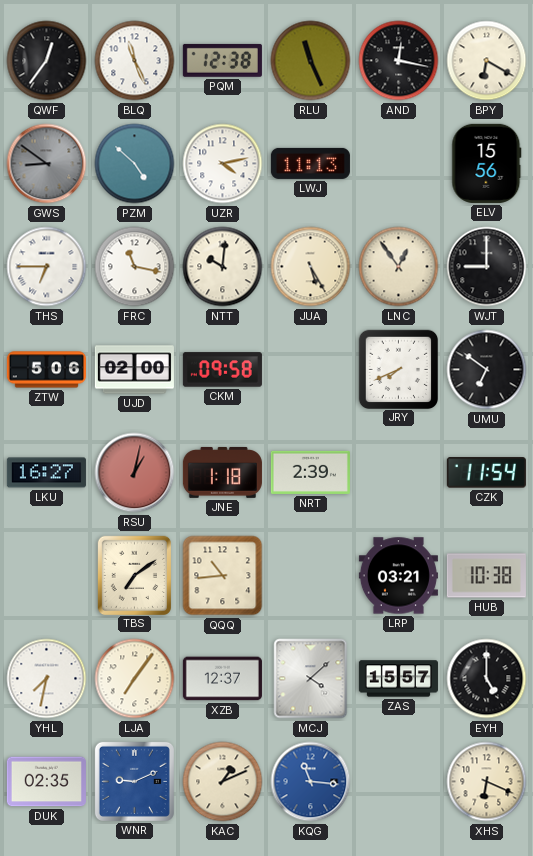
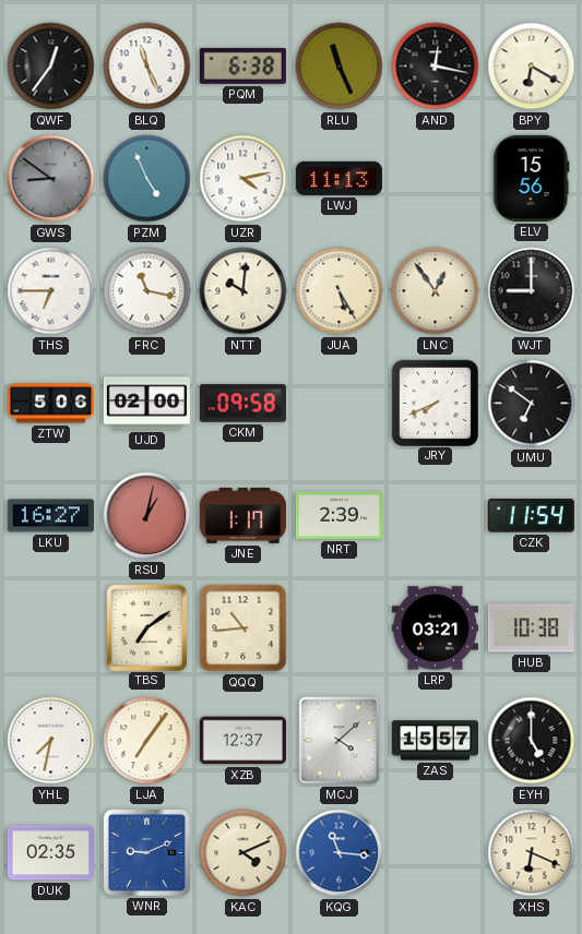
PQM: 12:38 -> 6:38
PZM: 4:52 -> 4:56
JNE: 1:18 -> 1:17
KAC: 1:11 -> 4:11
